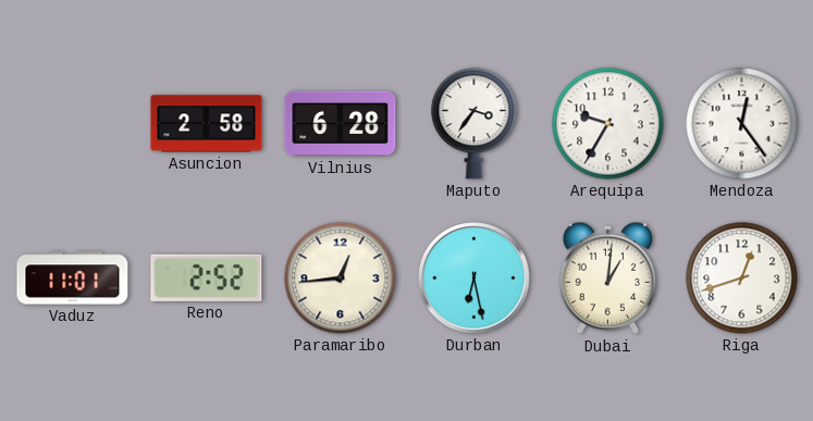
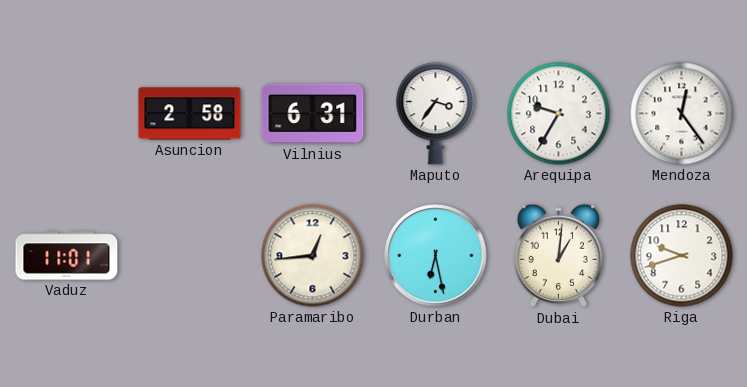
Vilnius: 6:28 -> 6:31
Reno: 2:52 -> none
Riga: 12:42 -> 9:42
